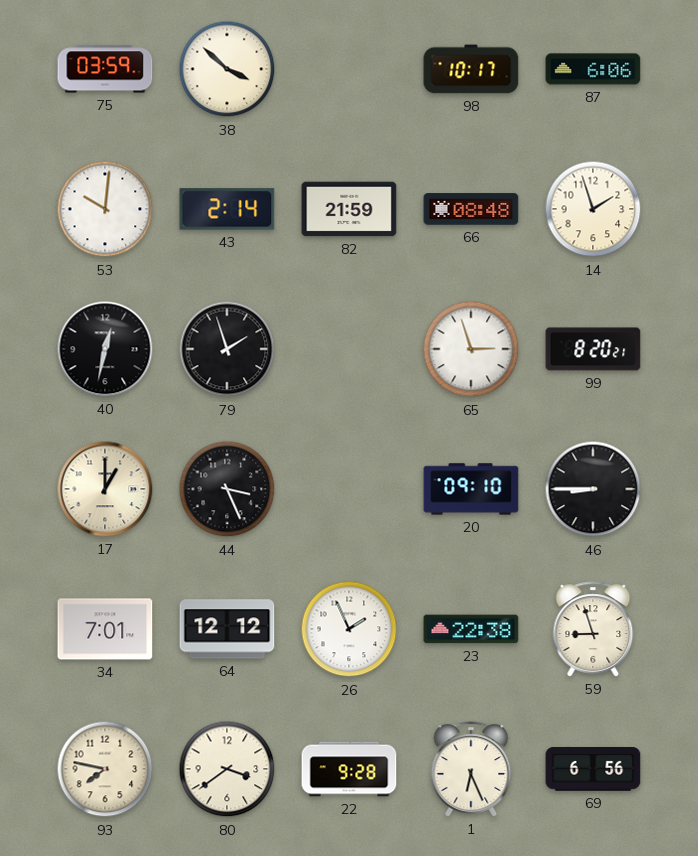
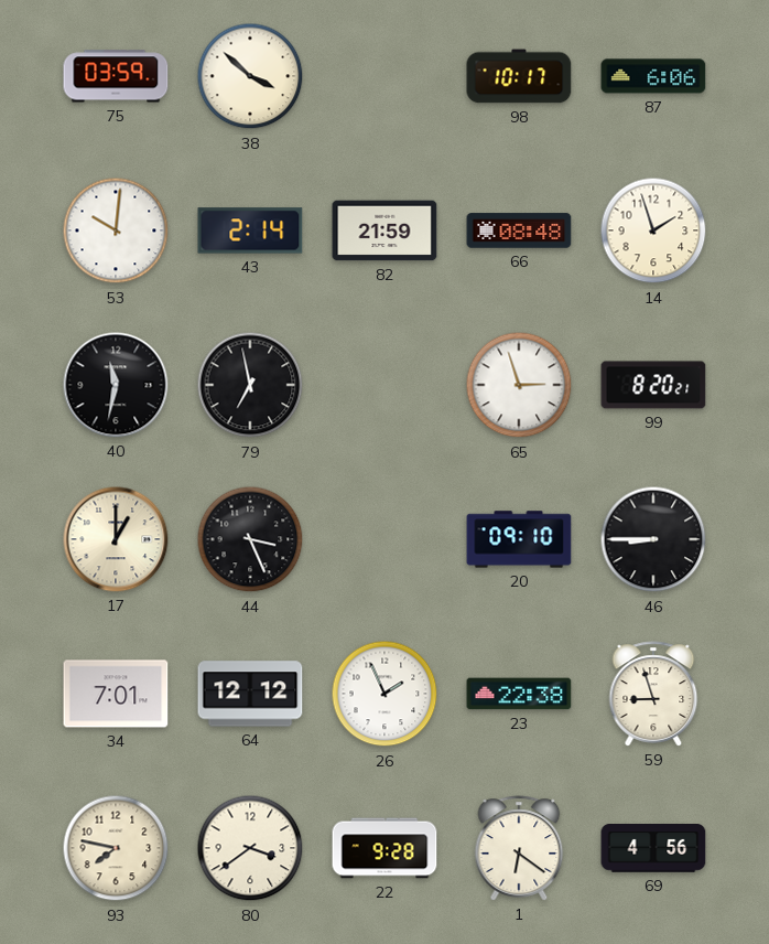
40: 12:32 -> 11:32
79: 1:57 -> 6:58
1: 6:26 -> 6:21
69: 6:56 -> 4:56
